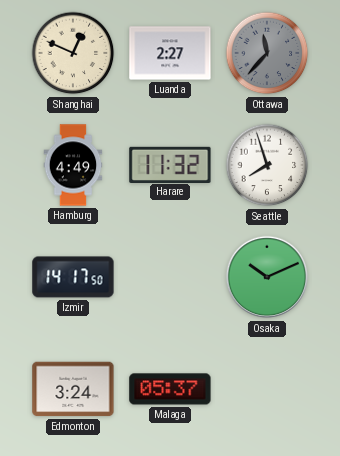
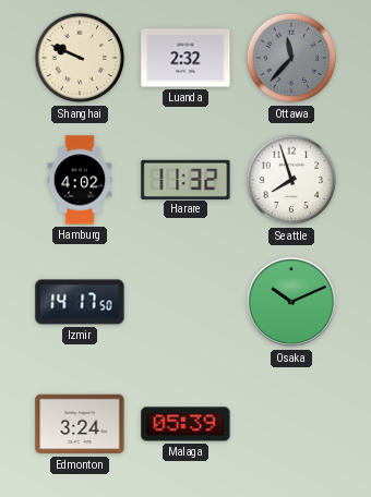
Shanghai: 12:49 -> 9:49
Luanda: 2:27 -> 2:32
Hamburg: 4:49 -> 4:02
Malaga: 05:37 -> 05:39
